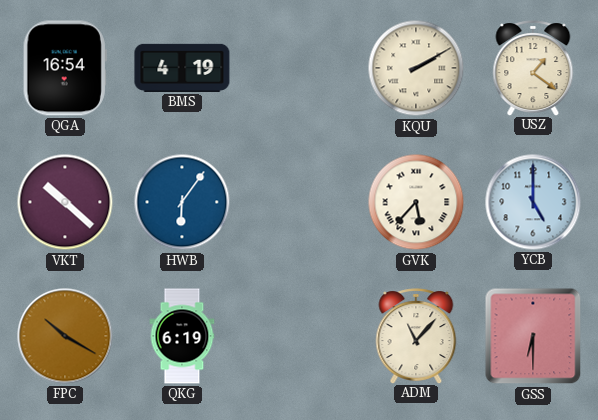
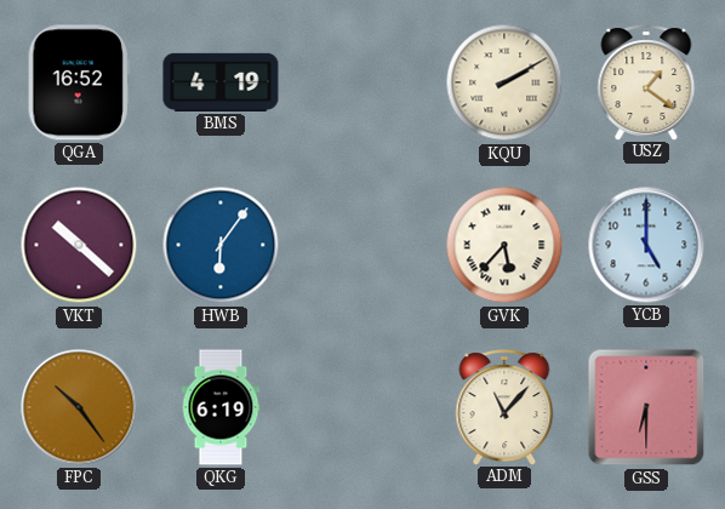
QGA: 16:54 -> 16:52
FPC: 10:20 -> 10:24
